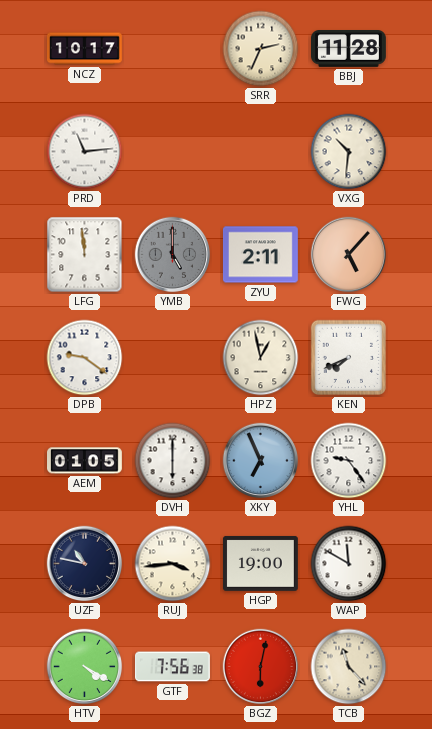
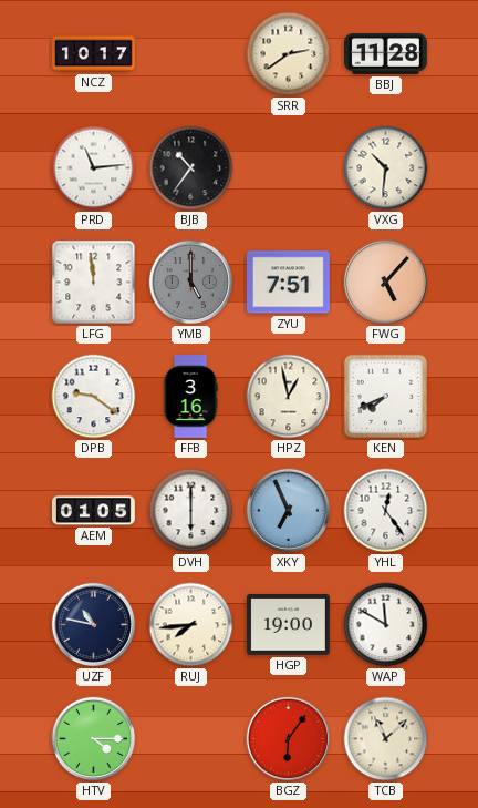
SRR: 2:34 -> 2:39
BJB: none -> 10:36
ZYU: 2:11 -> 7:51
FFB: none -> 3:16
YHL: 9:24 -> 12:24
RUJ: 3:44 -> 7:44
HTV: 4:20 -> 4:15
GTF: 7:56 -> none
BGZ: 6:02 -> 6:06
TCB: 11:23 -> 11:08
